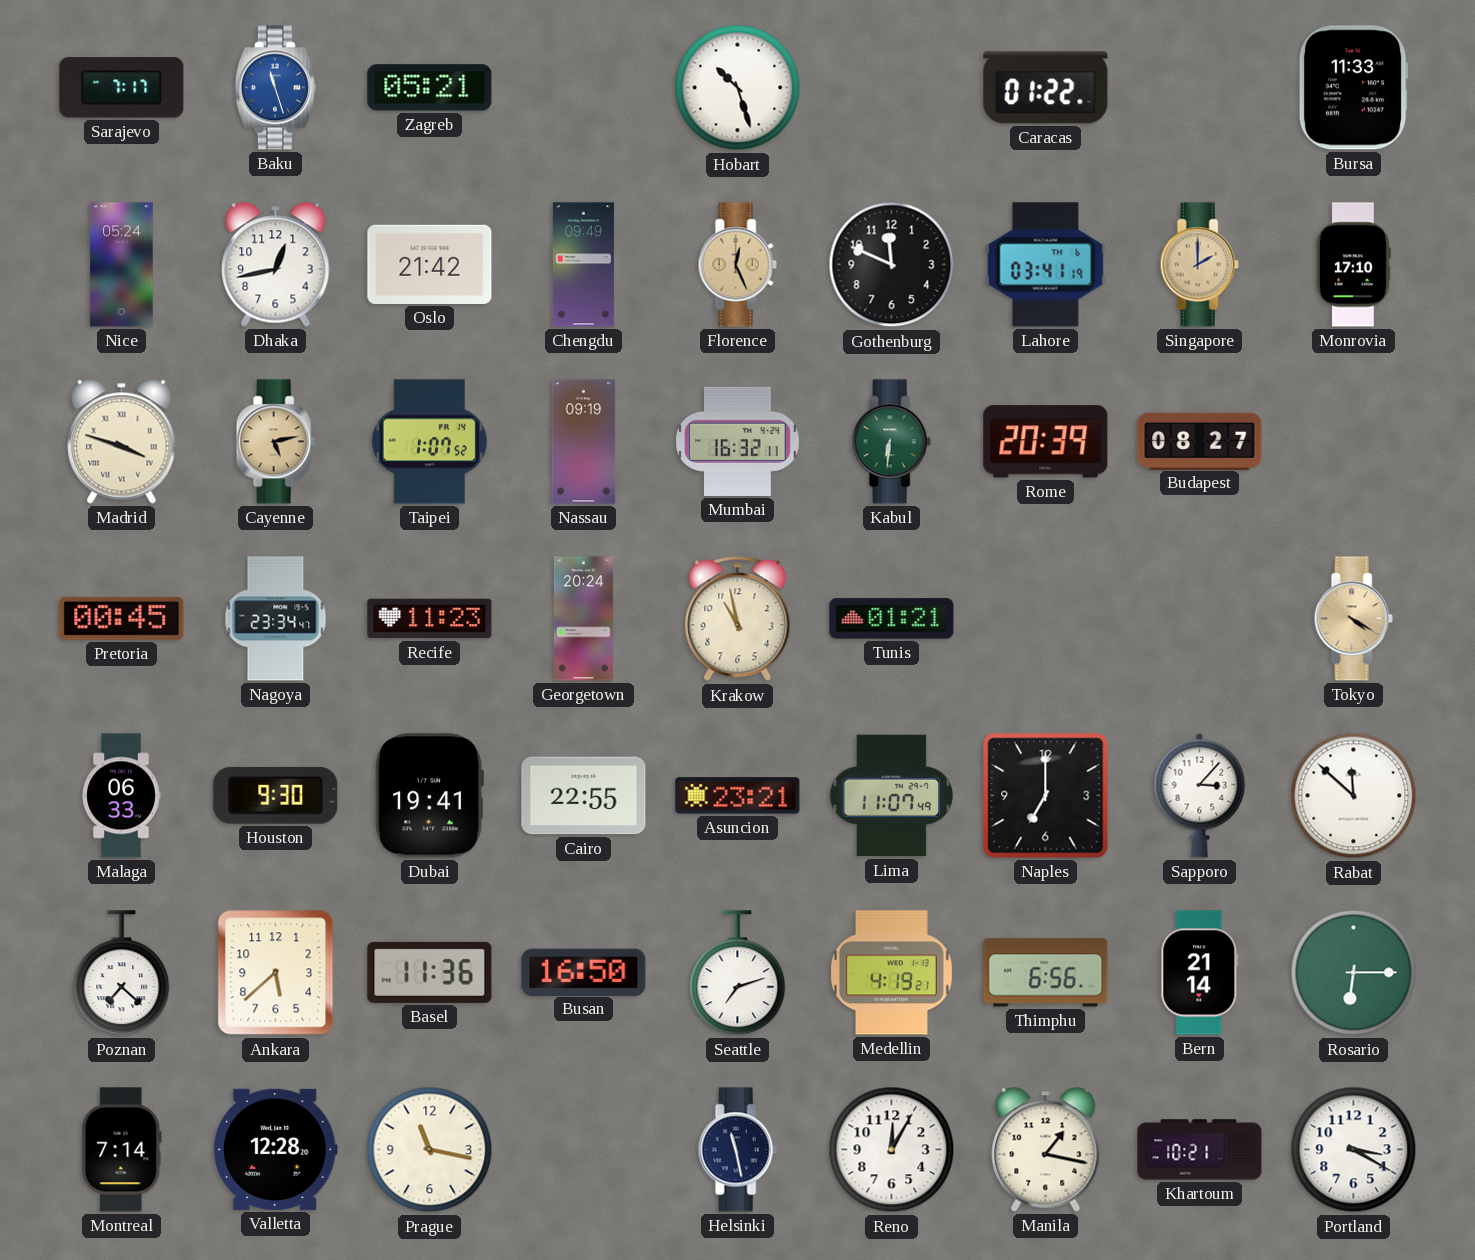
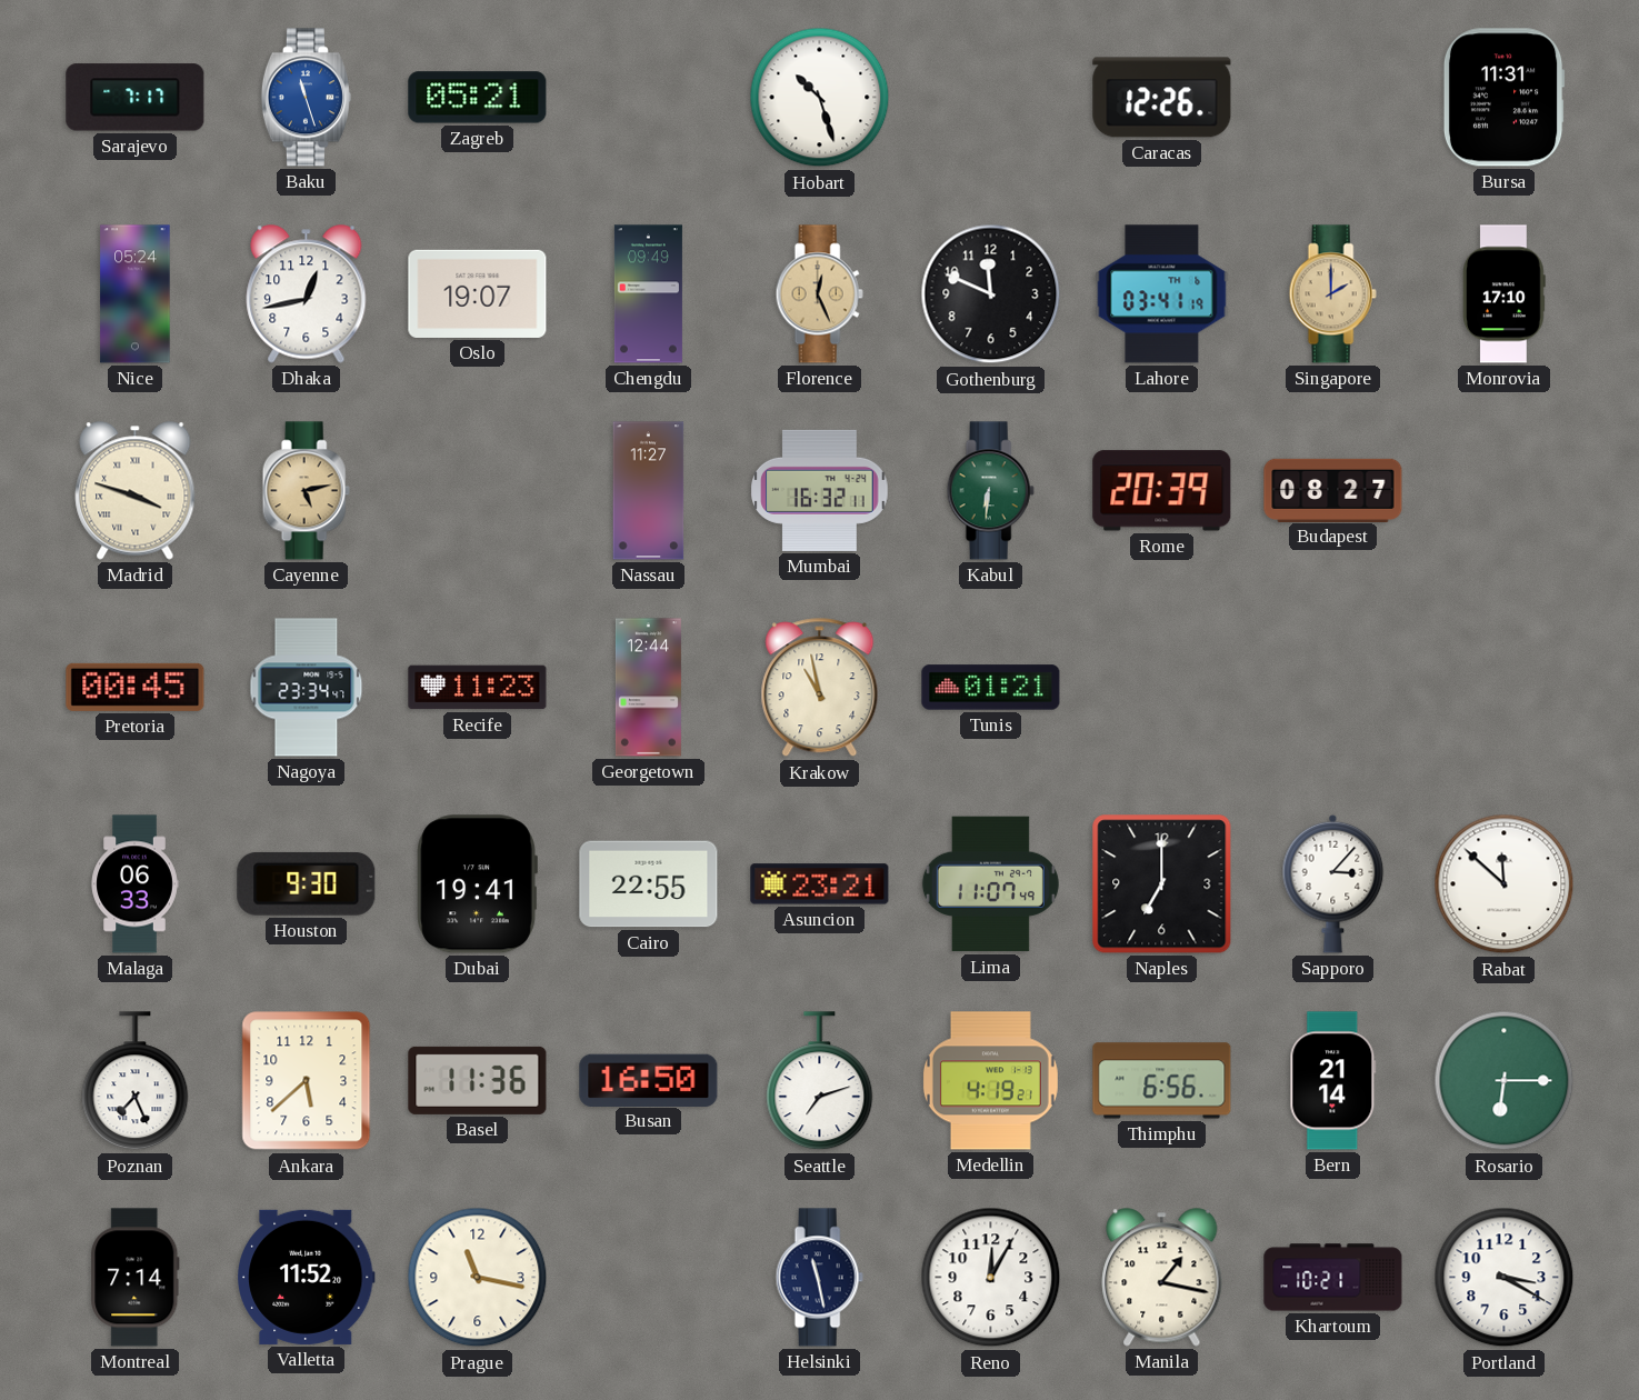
Caracas: 01:22 -> 12:26
Bursa: 11:33 -> 11:31
Oslo: 21:42 -> 19:07
Taipei: 1:07 -> none
Nassau: 09:19 -> 11:27
Georgetown: 20:24 -> 12:44
Tokyo: 4:20 -> none
Poznan: 7:22 -> 7:26
Valletta: 12:28 -> 11:52
